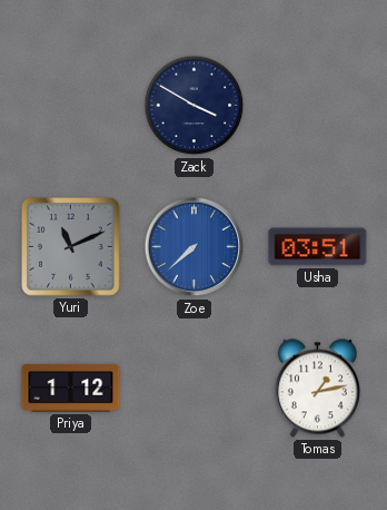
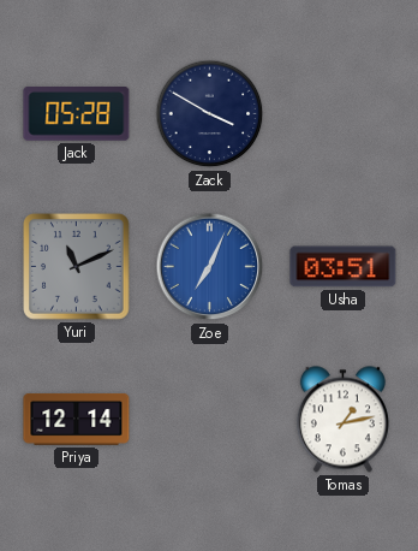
Jack: none -> 05:28
Zoe: 7:38 -> 7:04
Priya: 1:12 -> 12:14
